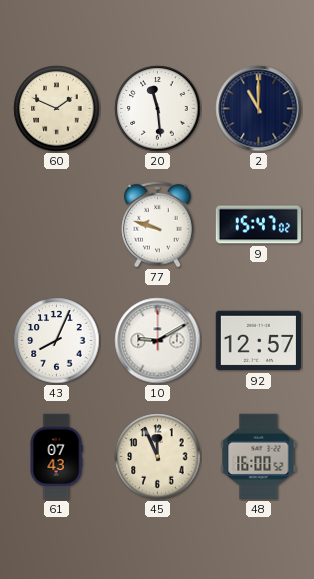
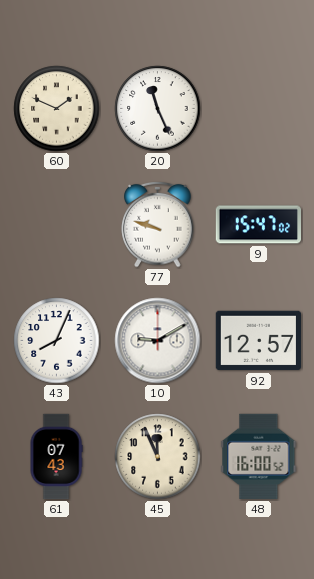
20: 11:29 -> 11:26
2: 11:00 -> none
